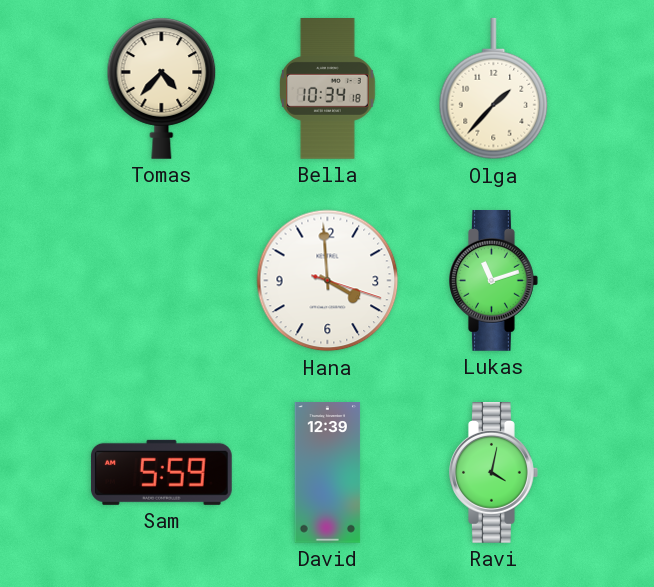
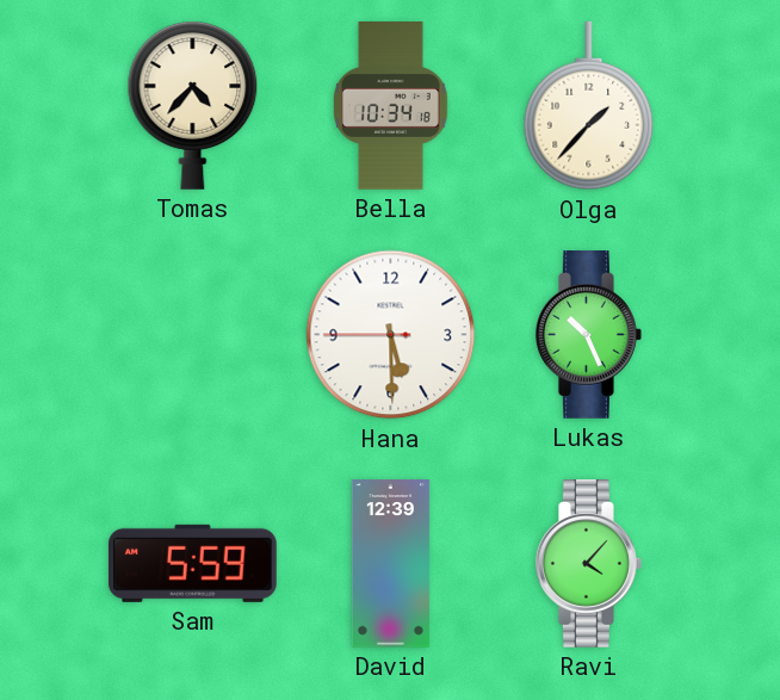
Hana: 3:59 -> 5:29
Lukas: 11:12 -> 10:26
Ravi: 4:02 -> 4:07
